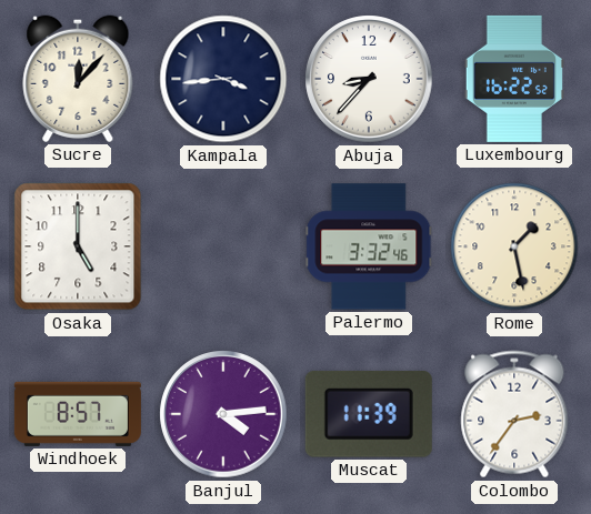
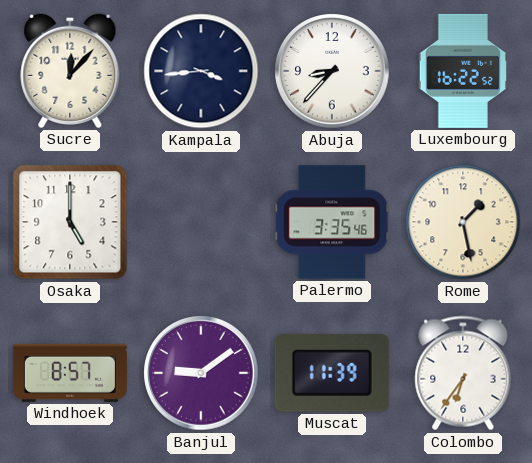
Palermo: 3:32 -> 3:35
Banjul: 4:14 -> 9:09
Colombo: 2:36 -> 6:36
